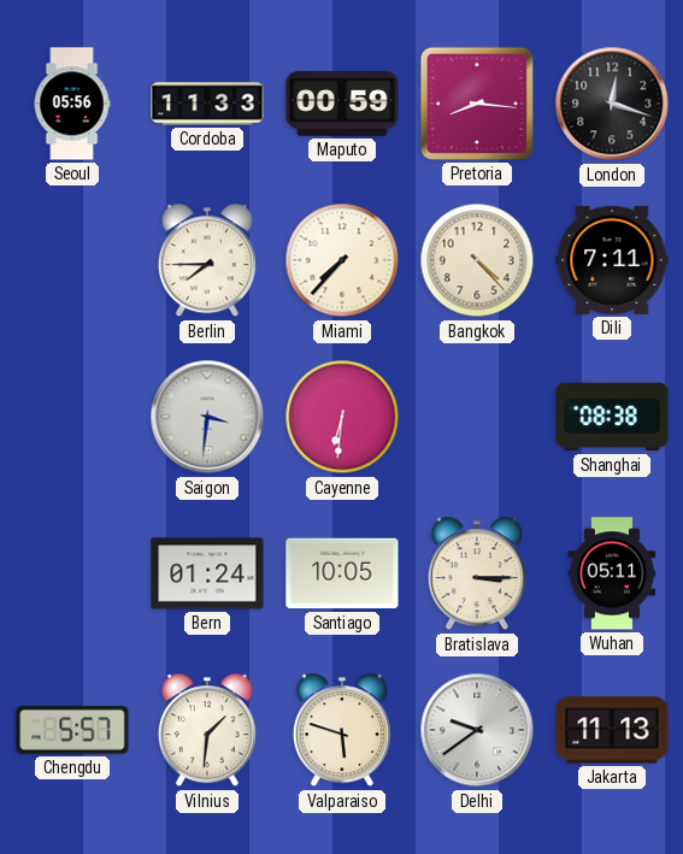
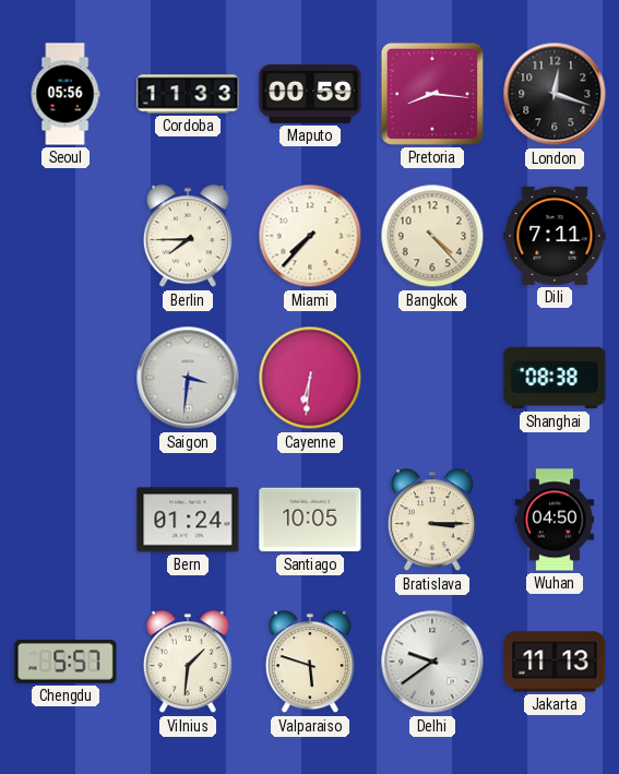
Wuhan: 05:11 -> 04:50
